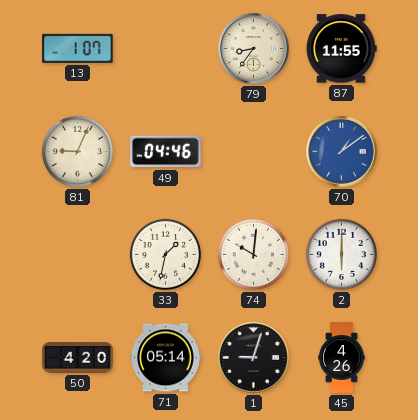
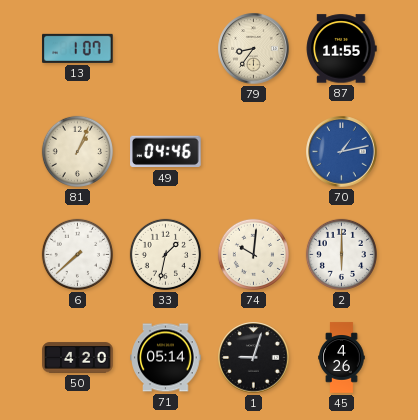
81: 9:04 -> 1:04
70: 1:09 -> 1:13
6: none -> 7:38
